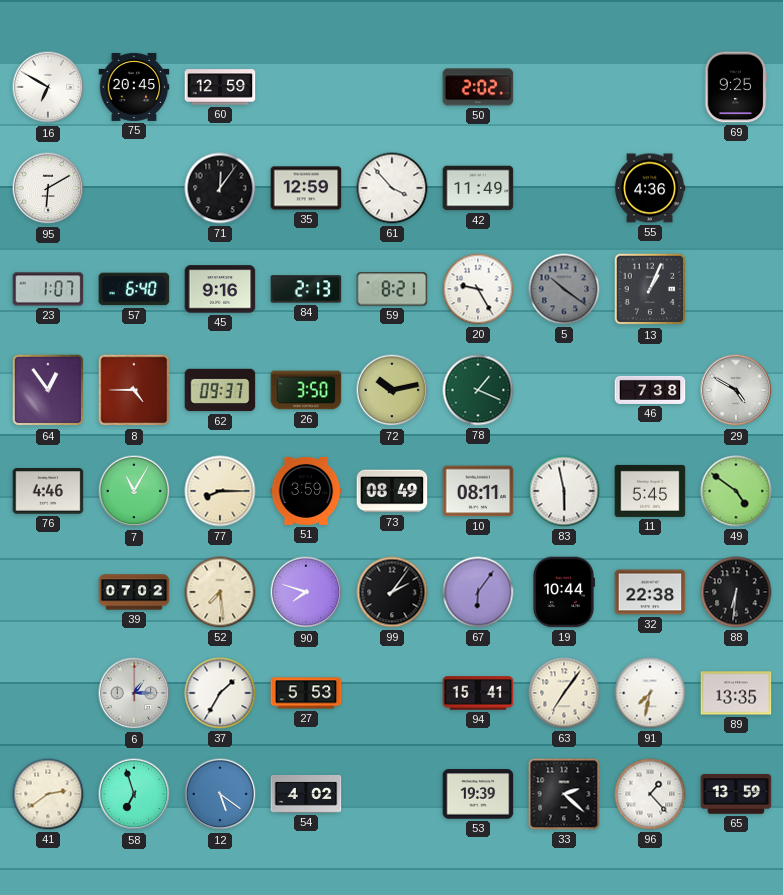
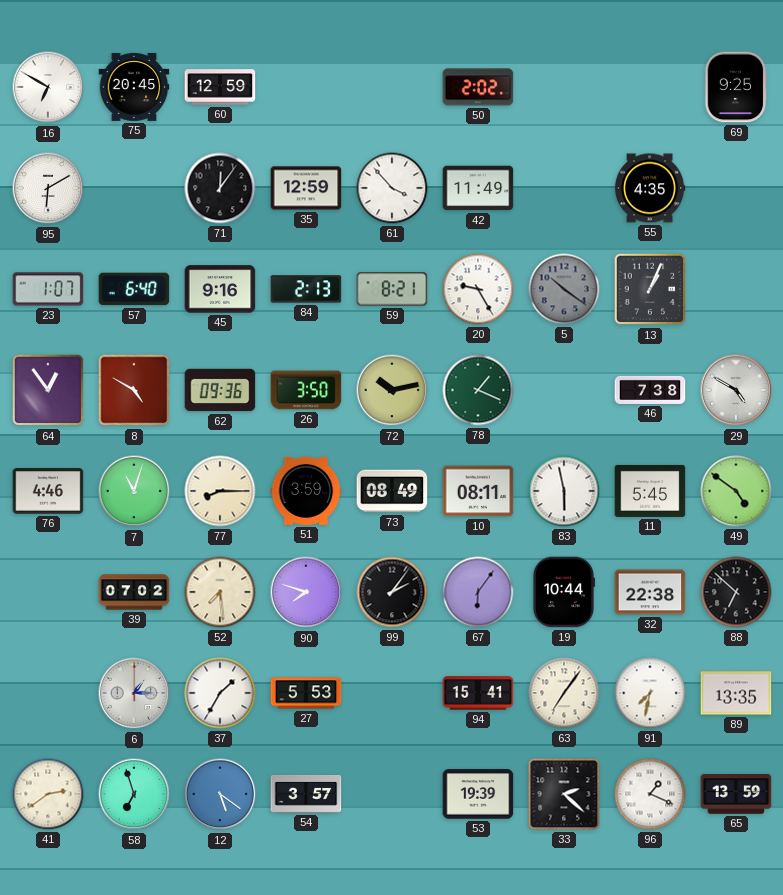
55: 4:36 -> 4:35
8: 4:45 -> 4:50
62: 09:37 -> 09:36
7: 11:05 -> 11:03
88: 6:31 -> 6:52
54: 4:02 -> 3:57
96: 1:23 -> 1:19
